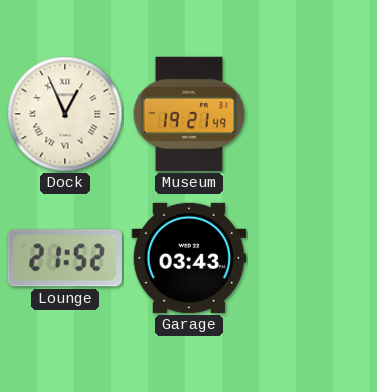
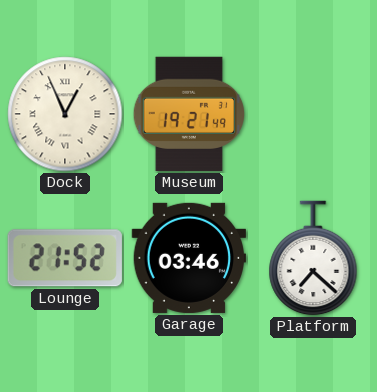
Garage: 03:43 -> 03:46
Platform: none -> 7:22
